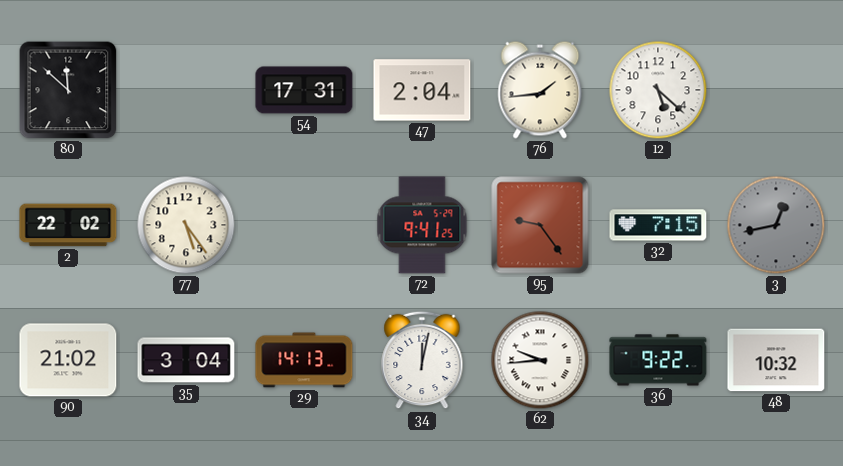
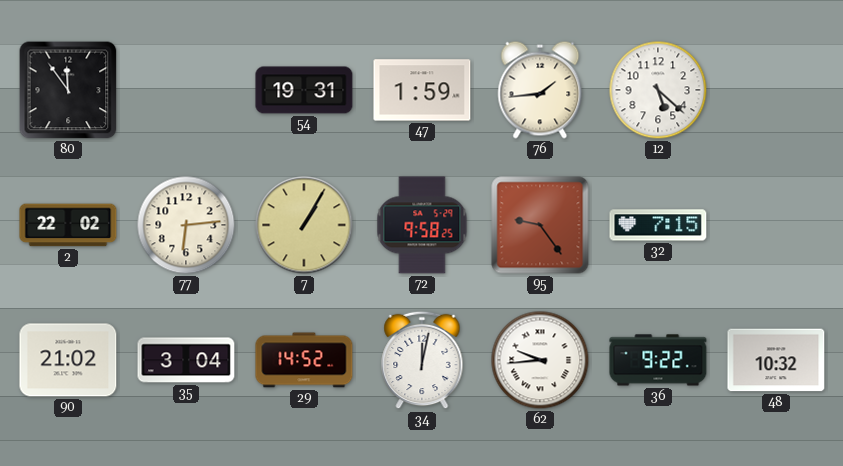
80: 11:52 -> 11:54
54: 17:31 -> 19:31
47: 2:04 -> 1:59
77: 5:24 -> 6:14
7: none -> 1:05
72: 9:41 -> 9:58
3: 12:43 -> none
29: 14:13 -> 14:52
